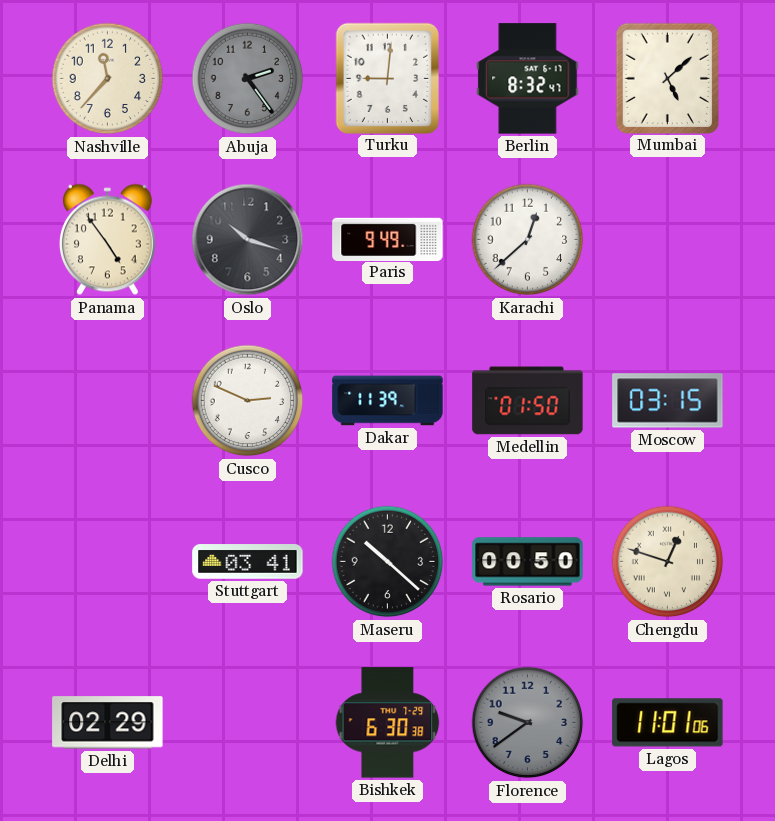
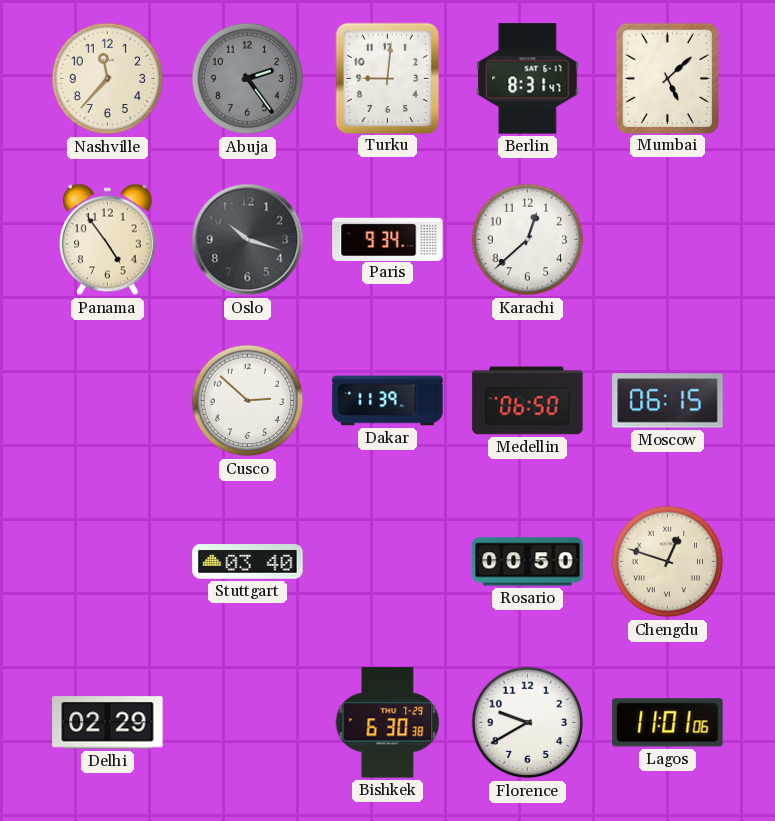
Berlin: 8:32 -> 8:31
Paris: 9:49 -> 9:34
Cusco: 2:49 -> 2:52
Medellin: 01:50 -> 06:50
Moscow: 03:15 -> 06:15
Stuttgart: 03:41 -> 03:40
Maseru: 10:22 -> none
Florence: 9:39 -> 9:40
Florence dial: grey -> white
